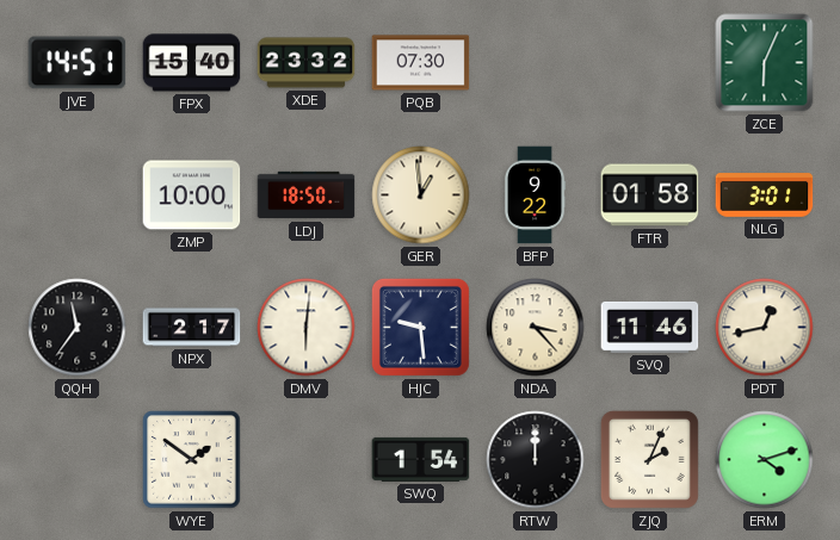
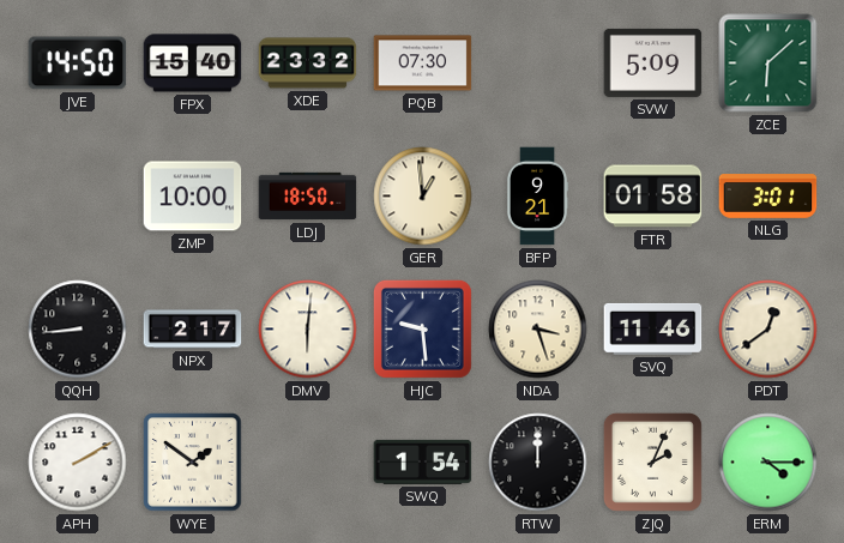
JVE: 14:51 -> 14:50
SVW: none -> 5:09
ZCE: 6:04 -> 6:08
BFP: 9:22 -> 9:21
QQH: 11:36 -> 8:44
NDA: 3:23 -> 3:27
PDT: 12:43 -> 12:39
APH: none -> 2:10
ERM: 4:12 -> 4:15
